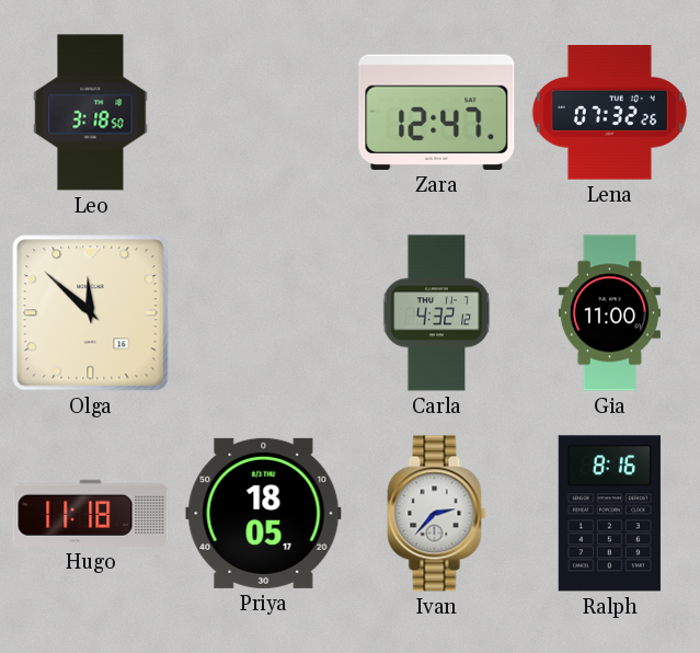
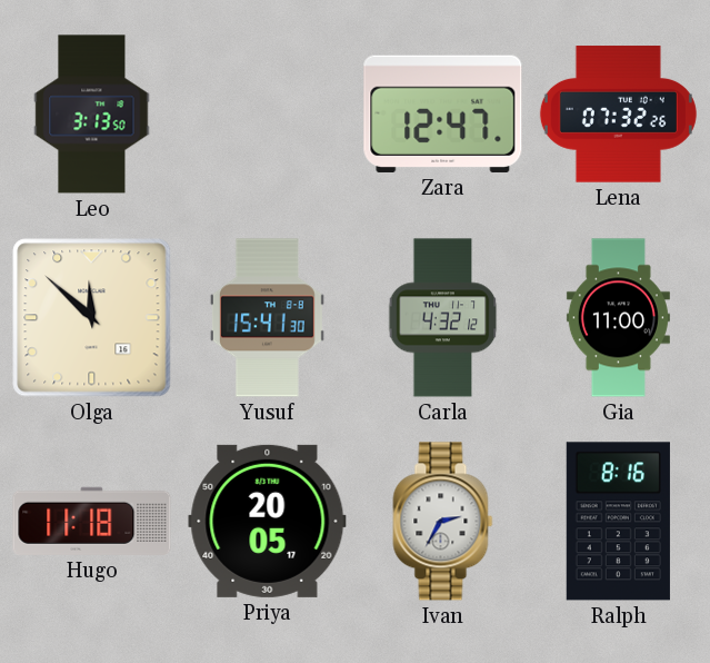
Leo: 3:18 -> 3:13
Yusuf: none -> 15:41
Priya: 18:05 -> 20:05
Ivan: 2:37 -> 2:35
